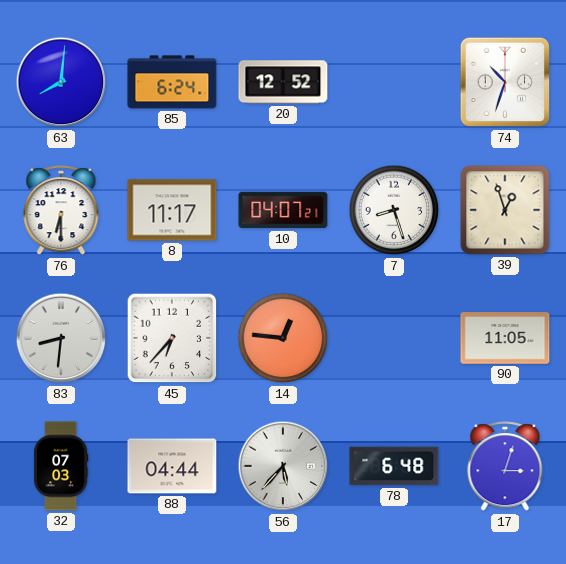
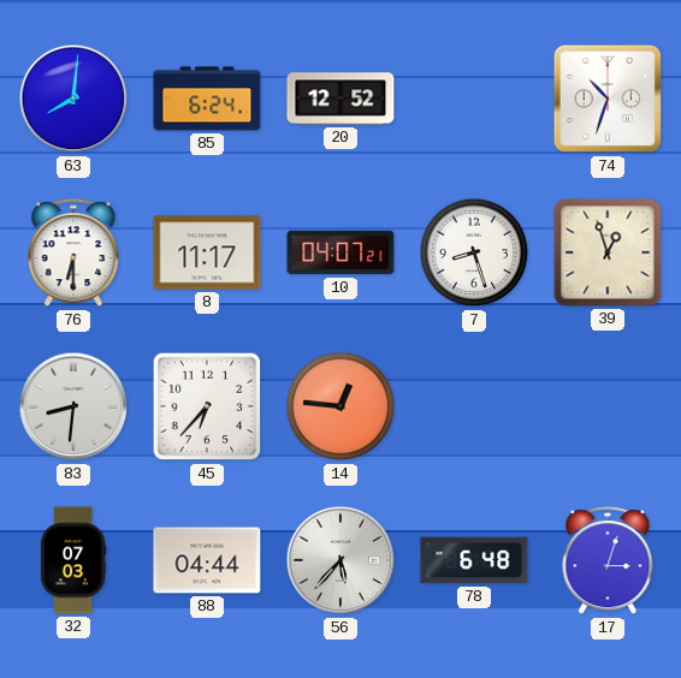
90: 11:05 -> none
